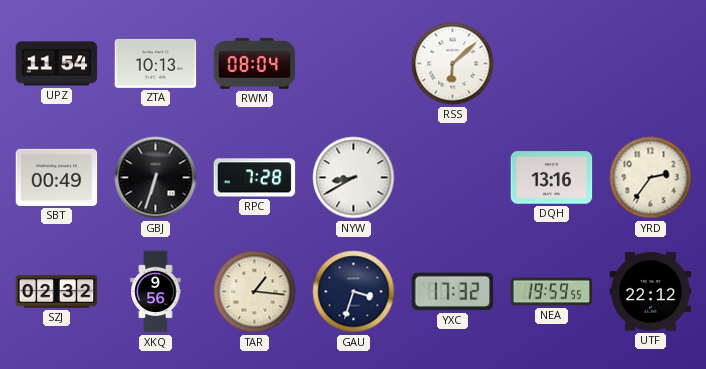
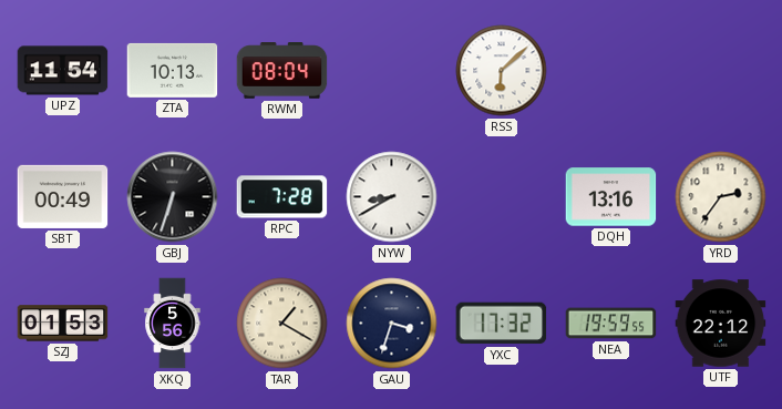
SZJ: 02:32 -> 01:53
XKQ: 9:56 -> 5:56
TAR: 1:16 -> 1:20
